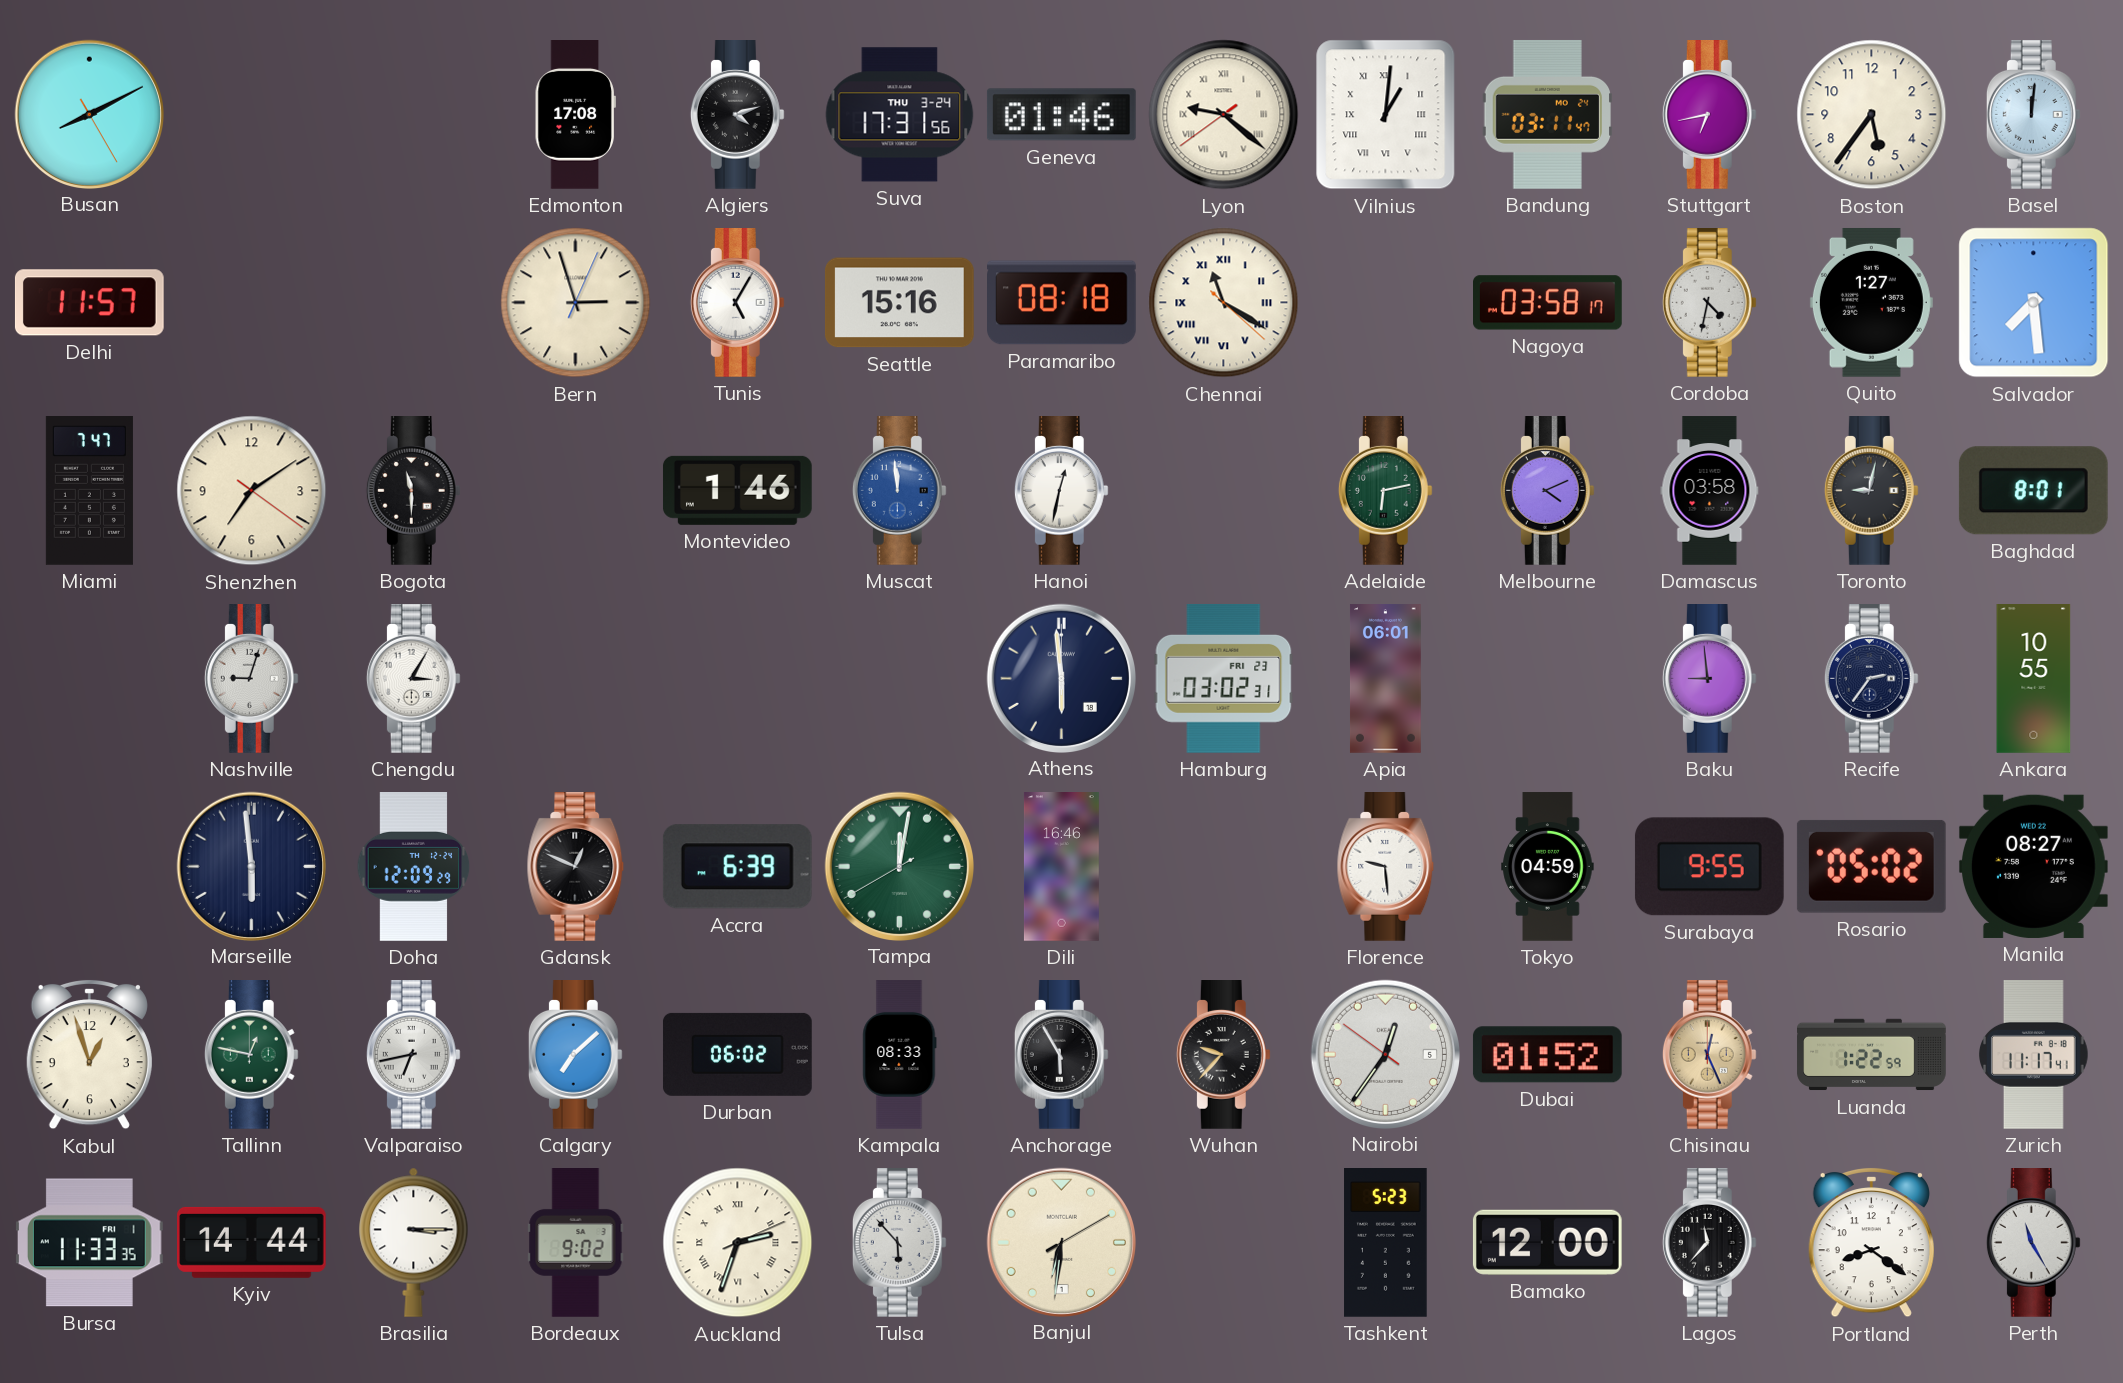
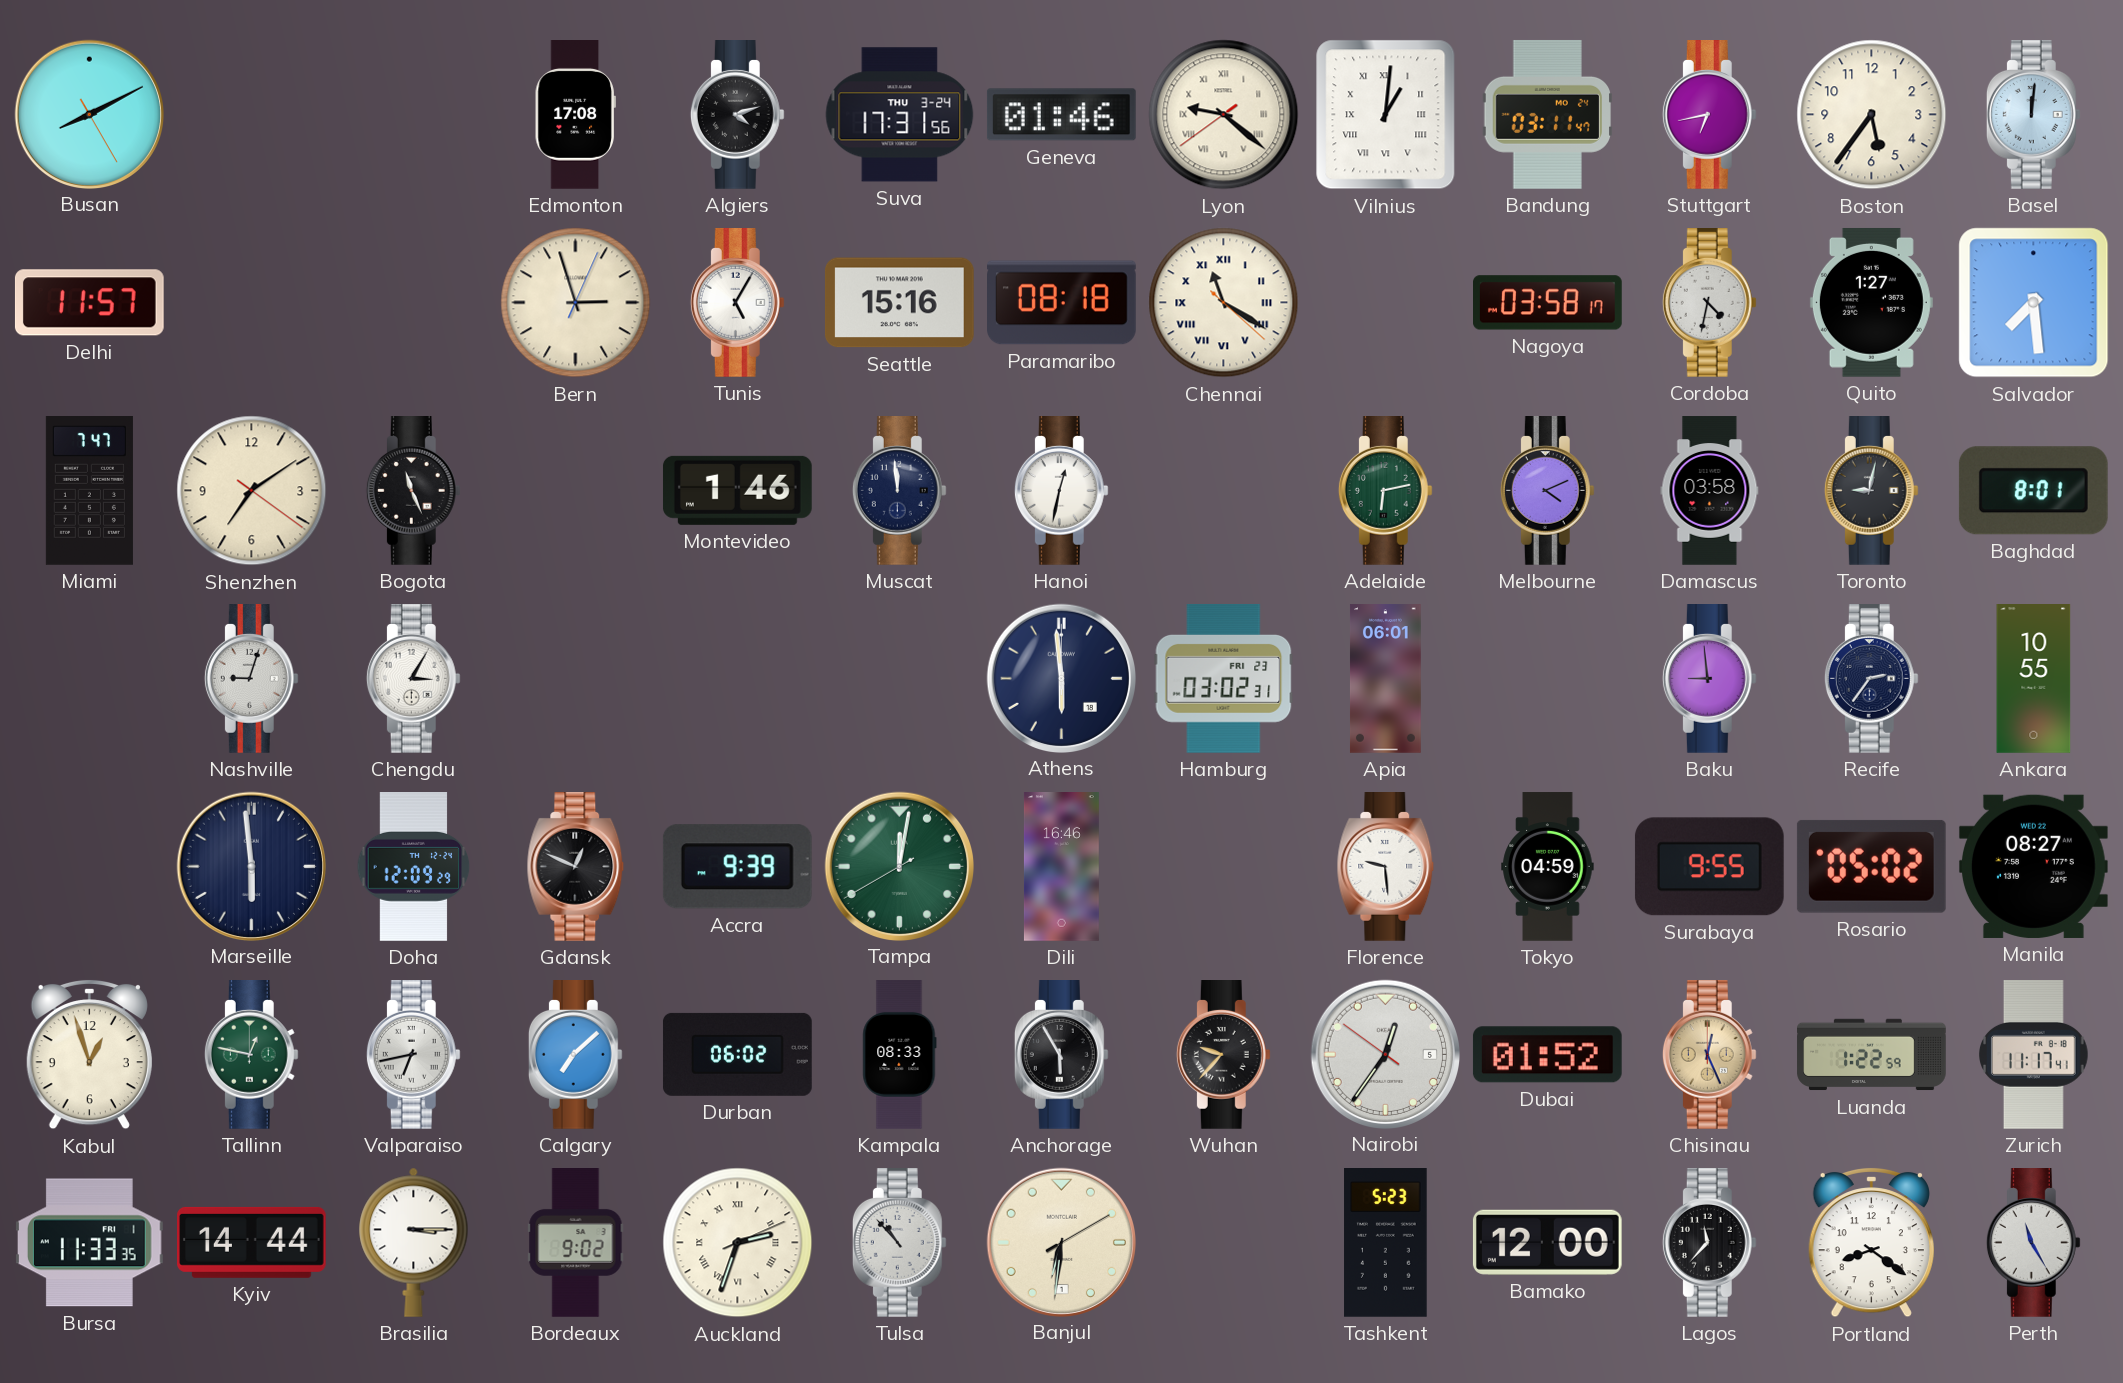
Bogota: 11:30 -> 11:26
Muscat dial: blue -> navy
Accra: 6:39 -> 9:39
Tulsa: 5:53 -> 10:53
